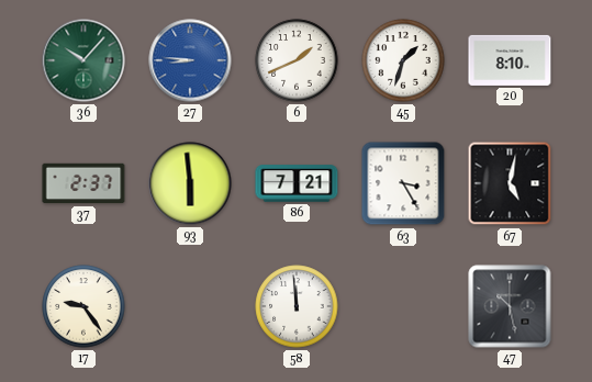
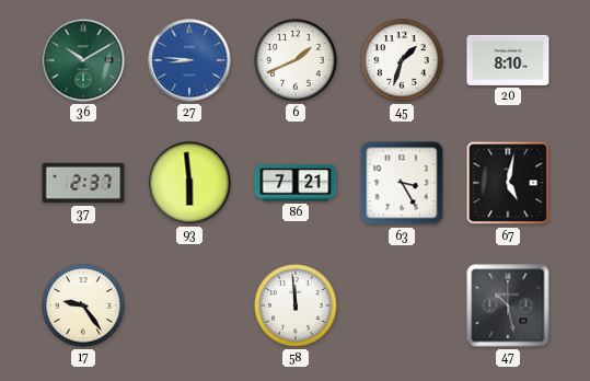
36: 10:07 -> 10:10
